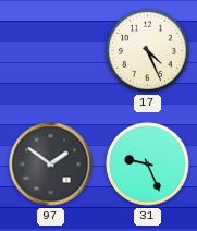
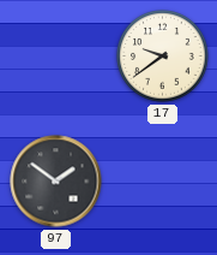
17: 4:26 -> 9:39
31: 9:26 -> none
